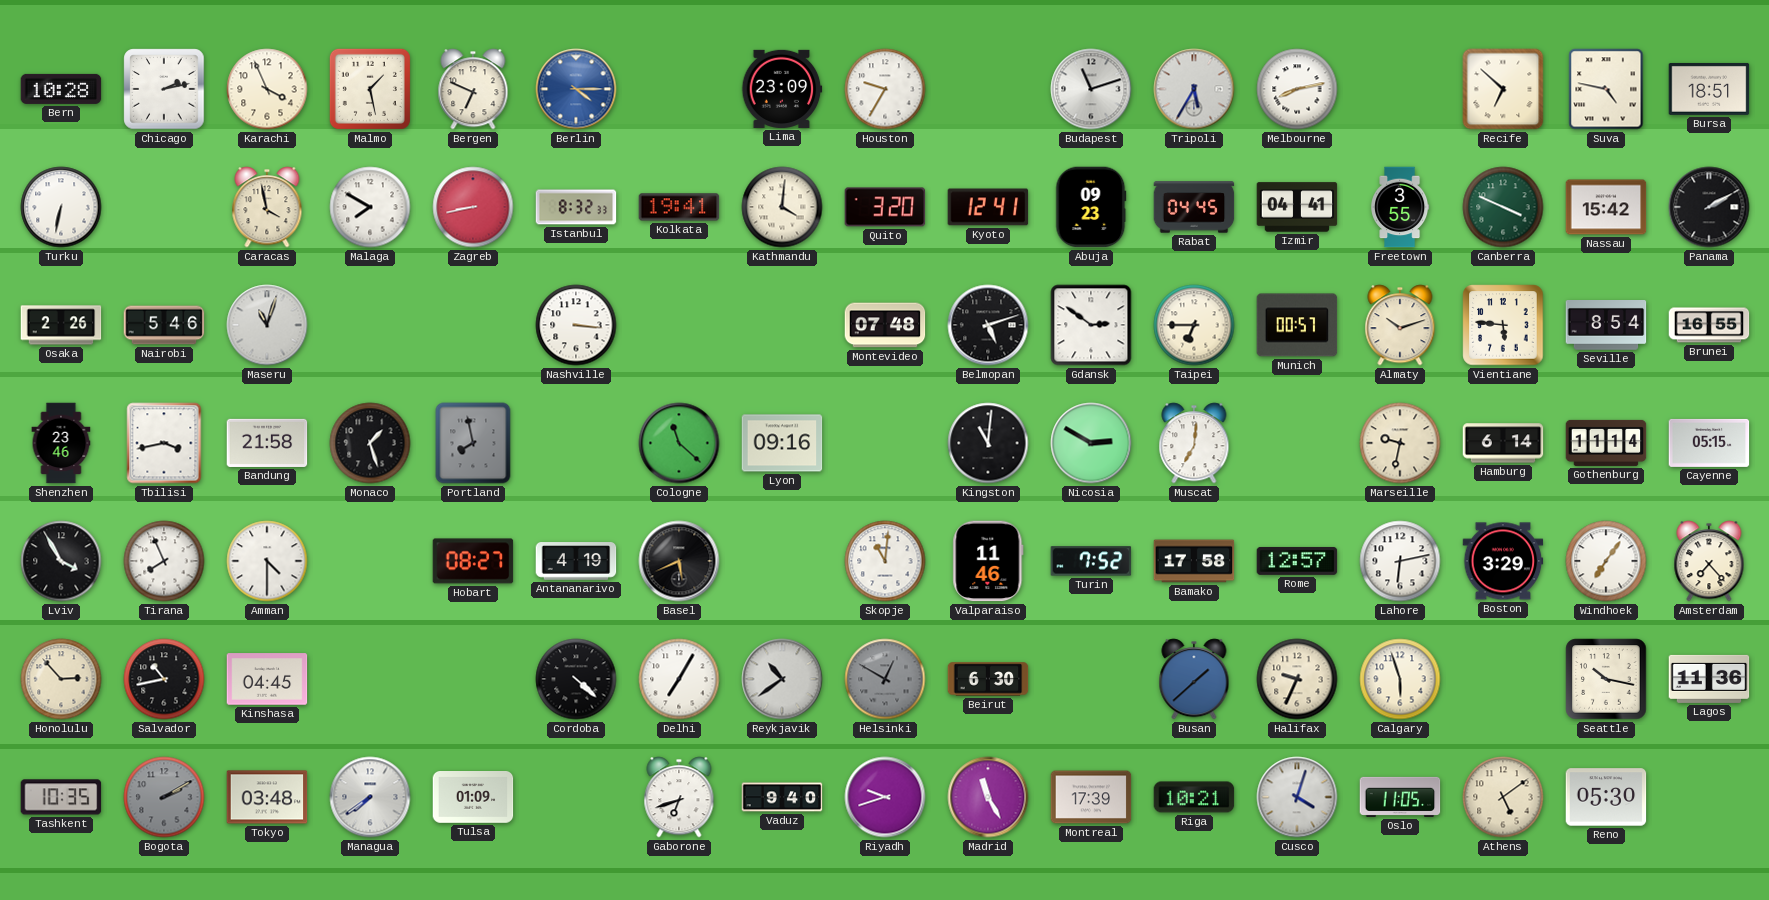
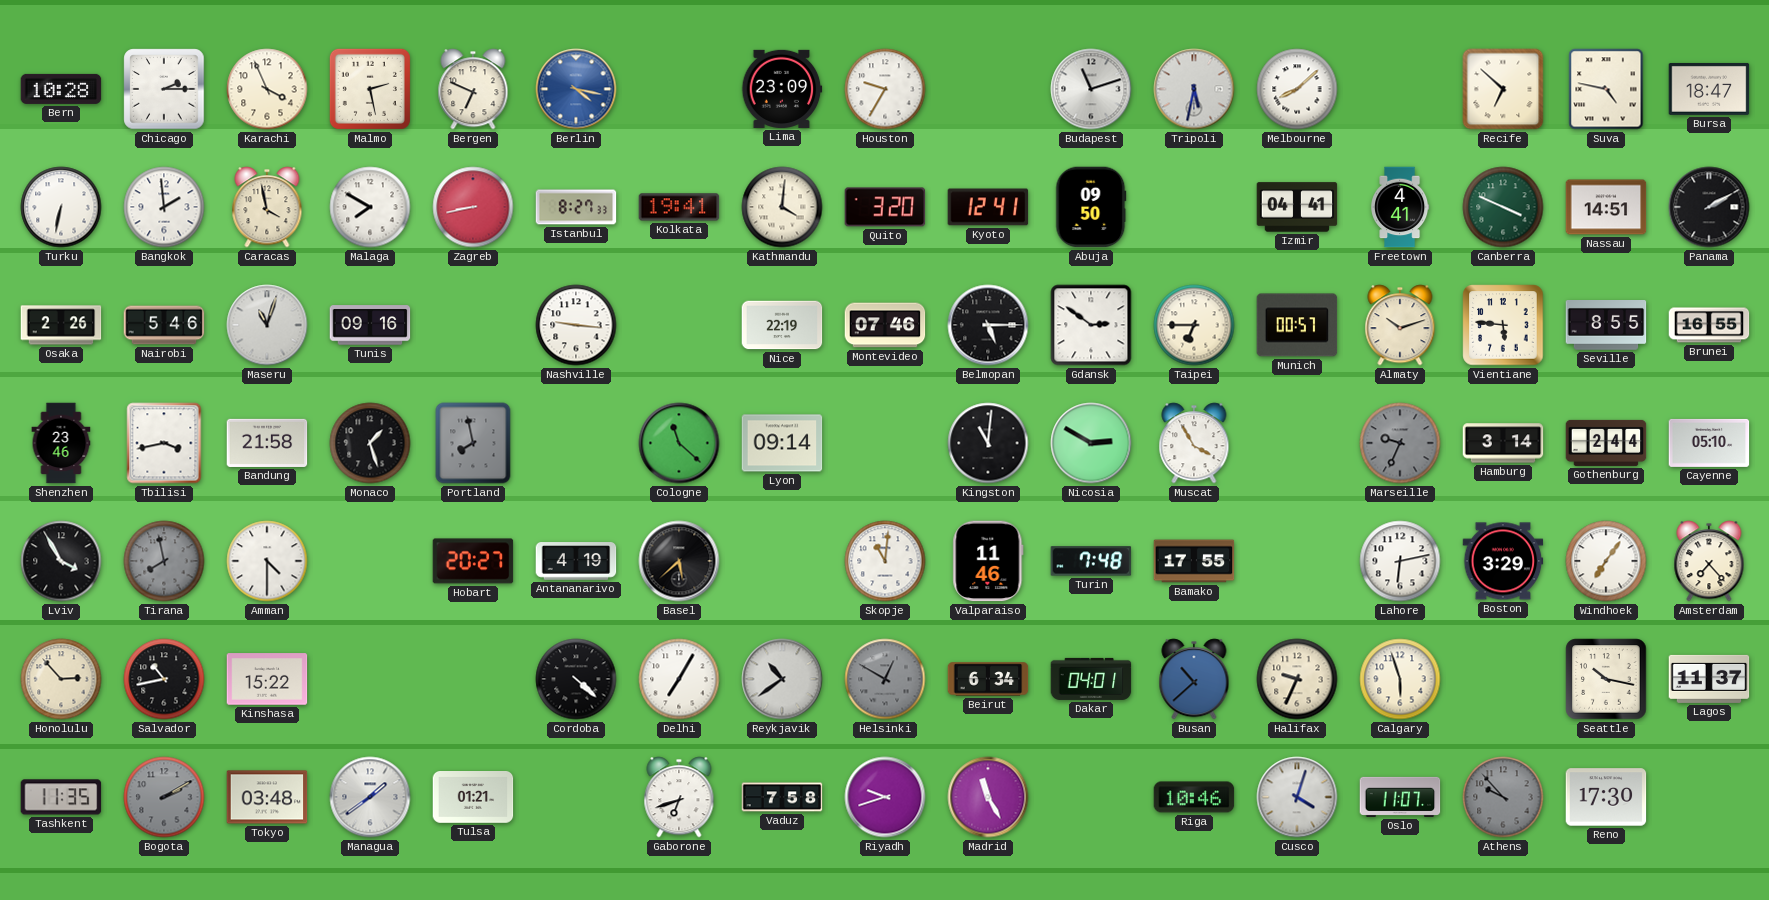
Chicago: 2:13 -> 2:15
Malmo: 1:28 -> 2:28
Berlin: 4:15 -> 4:17
Tripoli: 5:35 -> 5:32
Melbourne: 8:13 -> 8:08
Bursa: 18:51 -> 18:47
Bangkok: none -> 1:59
Istanbul: 8:32 -> 8:27
Abuja: 09:23 -> 09:50
Rabat: 04:45 -> none
Freetown: 3:55 -> 4:41
Nassau: 15:42 -> 14:51
Tunis: none -> 09:16
Nashville: 3:16 -> 9:16
Nice: none -> 22:19
Montevideo: 07:48 -> 07:46
Belmopan: 5:12 -> 5:15
Seville: 8:54 -> 8:55
Lyon: 09:16 -> 09:14
Muscat: 7:01 -> 3:55
Marseille: 9:32 -> 9:34
Marseille dial: cream -> grey
Hamburg: 6:14 -> 3:14
Gothenburg: 11:14 -> 2:44
Cayenne: 05:15 -> 05:10
Tirana: 7:56 -> 7:58
Tirana dial: white -> grey
Hobart: 08:27 -> 20:27
Basel: 5:41 -> 5:38
Turin: 7:52 -> 7:48
Bamako: 17:58 -> 17:55
Rome: 12:57 -> none
Kinshasa: 04:45 -> 15:22
Beirut: 6:30 -> 6:34
Dakar: none -> 04:01
Busan: 1:38 -> 10:38
Lagos: 11:36 -> 11:37
Tashkent: 10:35 -> 11:35
Managua: 7:39 -> 1:39
Tulsa: 01:09 -> 01:21
Vaduz: 9:40 -> 7:58
Montreal: 17:39 -> none
Riga: 10:21 -> 10:46
Oslo: 11:05 -> 11:07
Athens: 5:09 -> 9:53
Athens dial: cream -> grey
Reno: 05:30 -> 17:30
